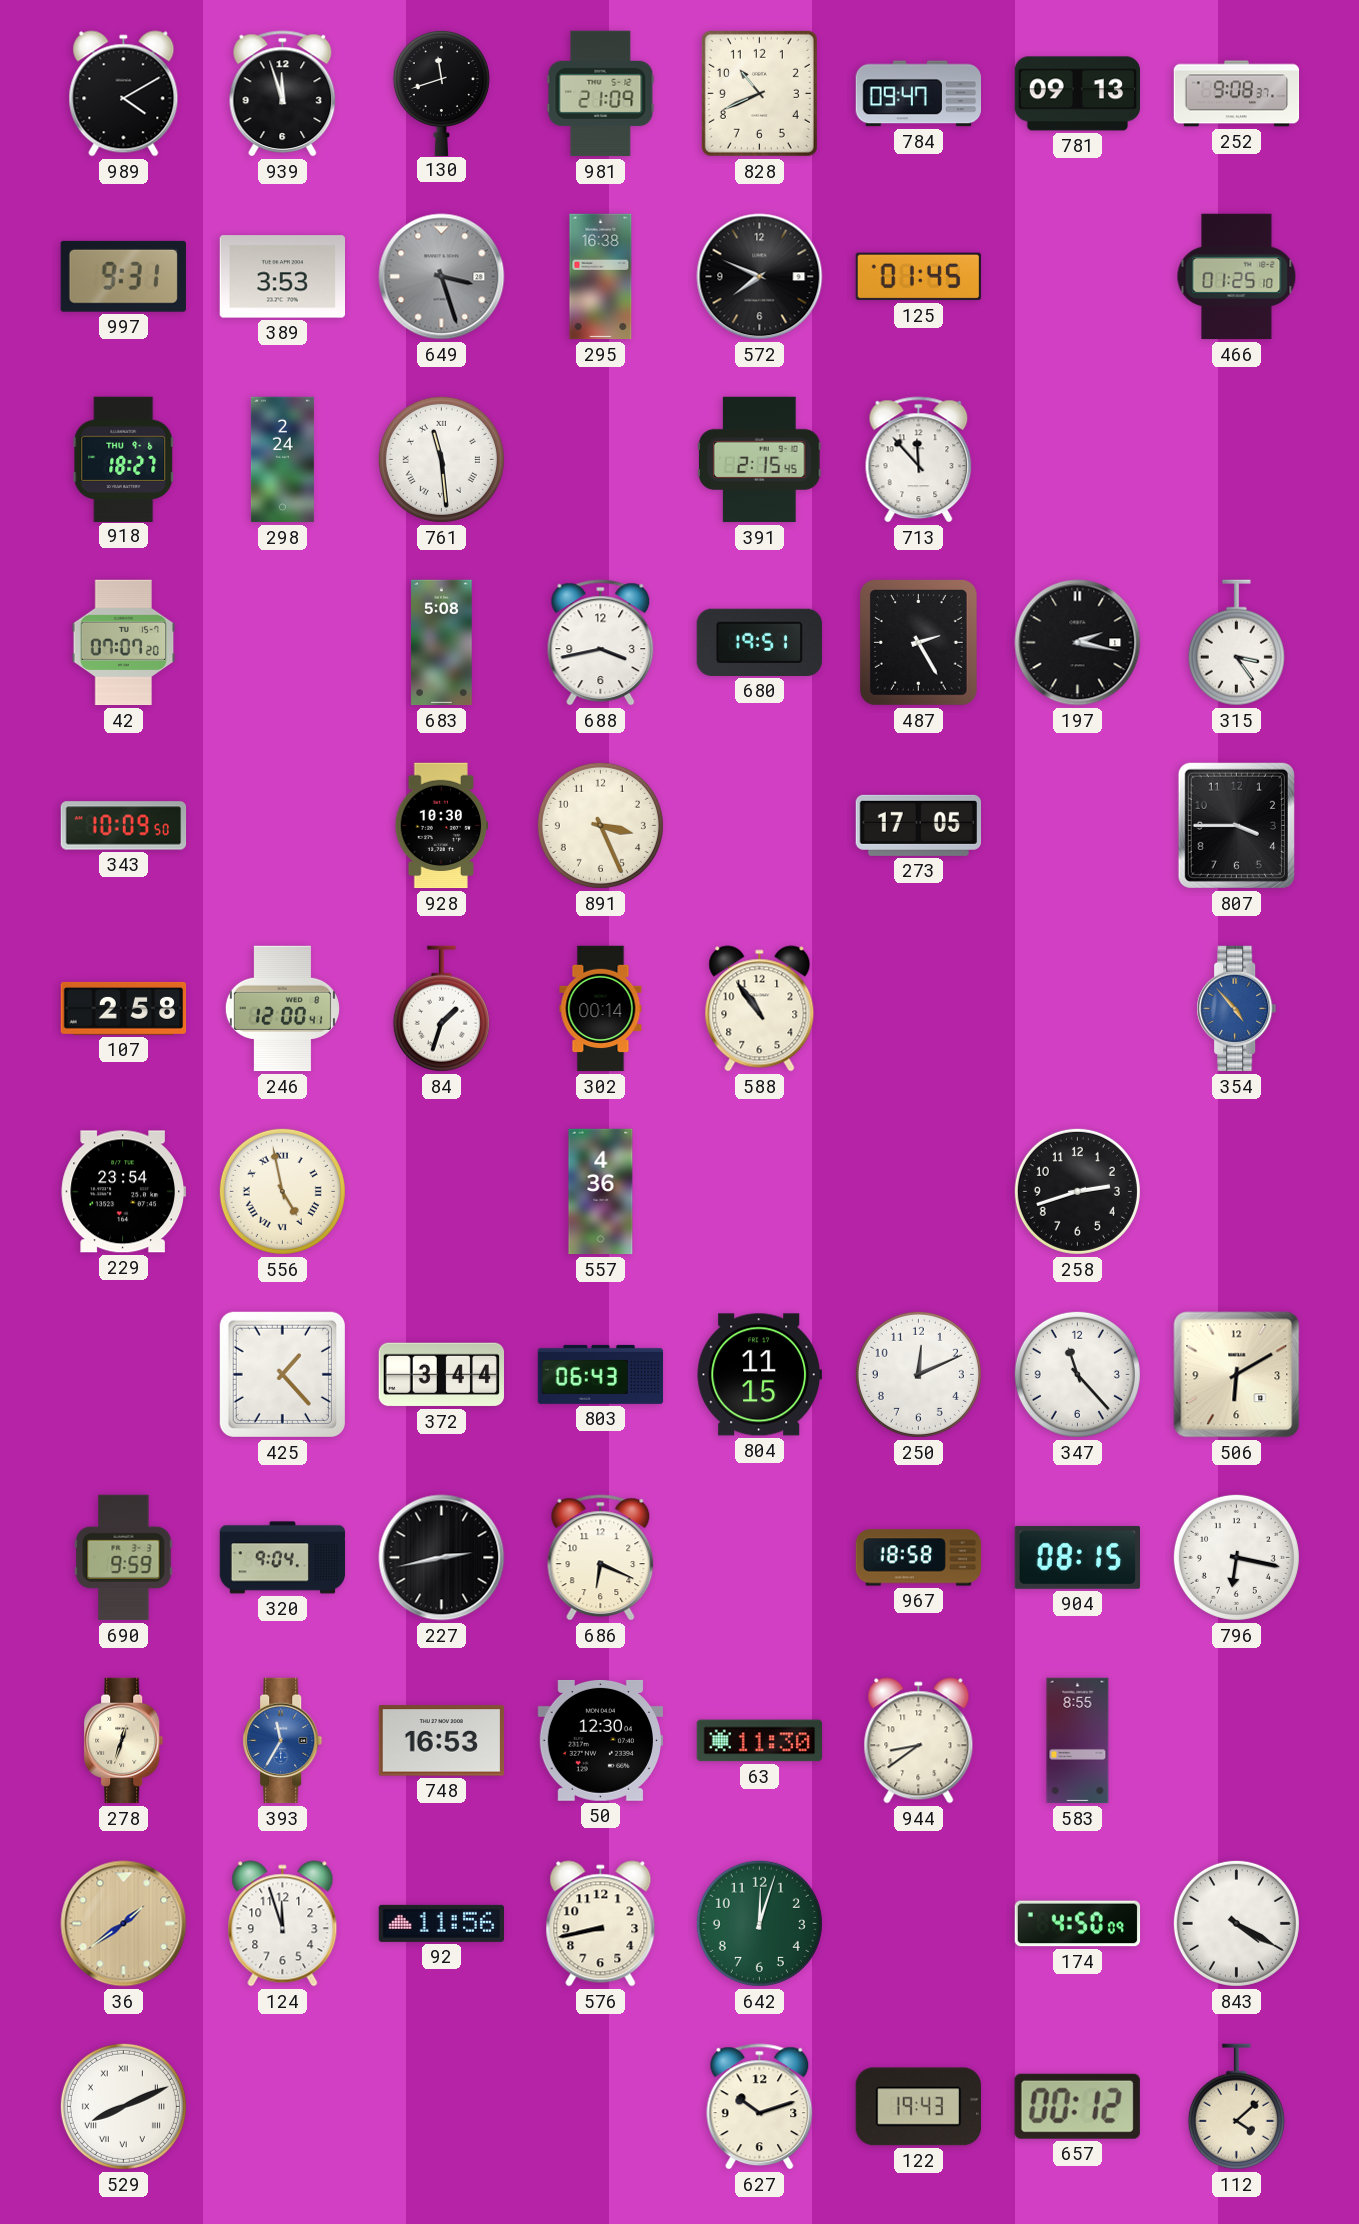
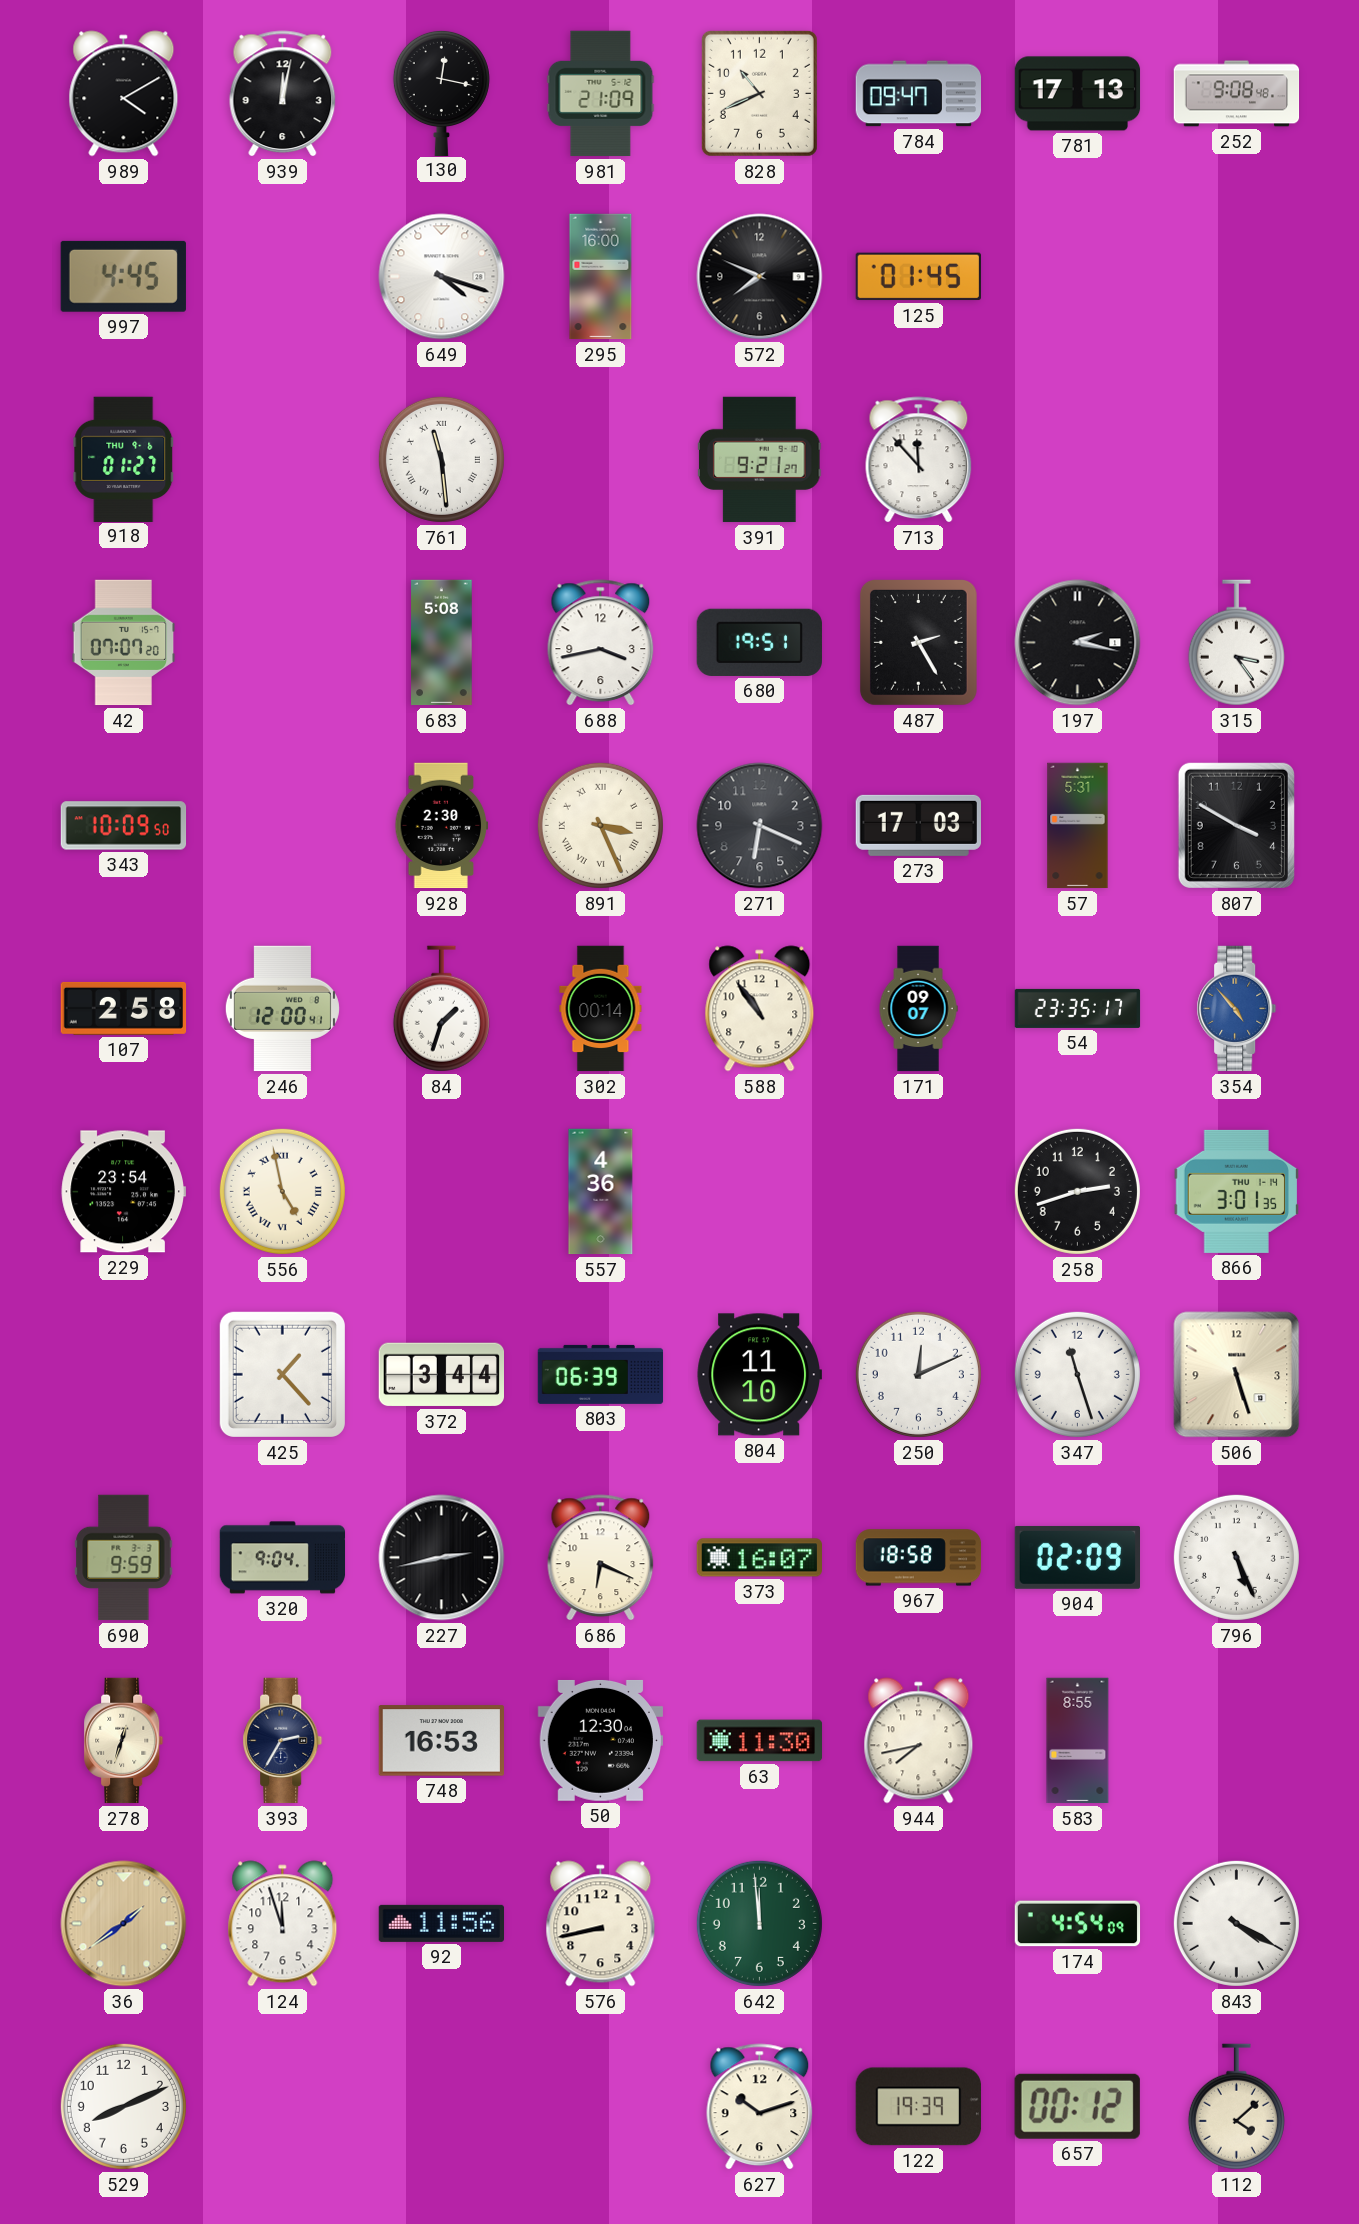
939: 11:57 -> 12:02
130: 11:42 -> 12:17
781: 09:13 -> 17:13
252: 9:08:37 -> 9:08:48
997: 9:31 -> 4:45
389: 3:53 -> none
649: 3:27 -> 4:18
649 dial: grey -> white
295: 16:38 -> 16:00
466: 01:25 -> none
918: 18:27 -> 01:27
298: 2:24 -> none
391: 2:15 -> 9:21
928: 10:30 -> 2:30
891 numerals: Arabic -> Roman
271: none -> 6:19
273: 17:05 -> 17:03
57: none -> 5:31
807: 3:45 -> 3:50
171: none -> 09:07
54: none -> 23:35
866: none -> 3:01
803: 06:43 -> 06:39
804: 11:15 -> 11:10
347: 11:23 -> 11:27
506: 6:10 -> 5:27
373: none -> 16:07
904: 08:15 -> 02:09
796: 6:17 -> 5:26
393: 11:35 -> 2:35
393 dial: blue -> navy
944: 8:39 -> 7:43
642: 12:03 -> 11:59
174: 4:50 -> 4:54
529 numerals: Roman -> Arabic
122: 19:43 -> 19:39
